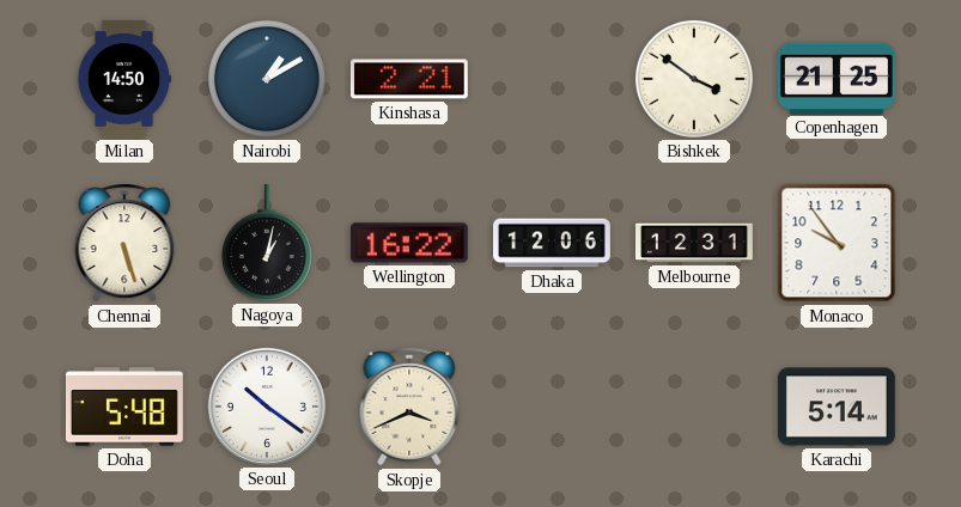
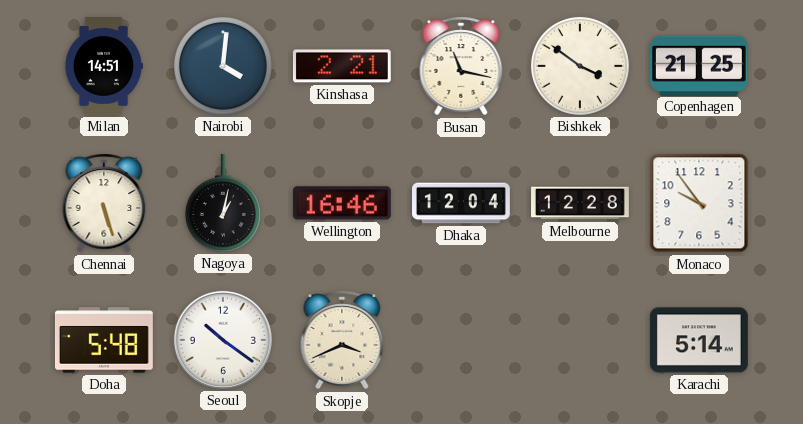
Milan: 14:50 -> 14:51
Nairobi: 1:10 -> 4:01
Busan: none -> 11:17
Wellington: 16:22 -> 16:46
Dhaka: 12:06 -> 12:04
Melbourne: 12:31 -> 12:28
